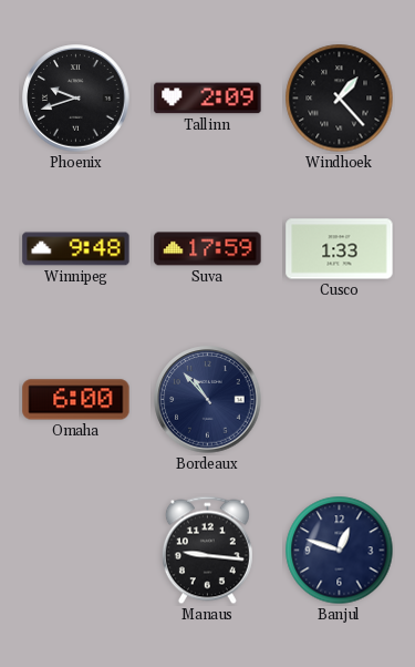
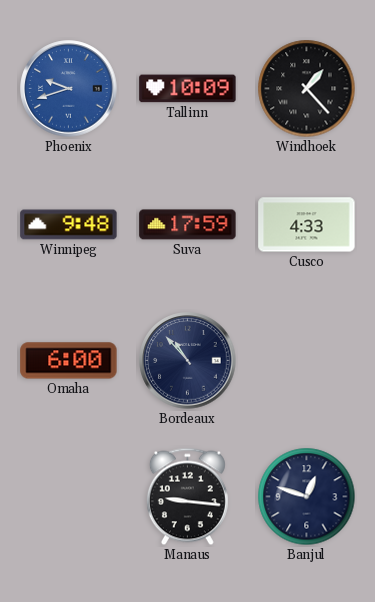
Phoenix dial: black -> blue
Tallinn: 2:09 -> 10:09
Cusco: 1:33 -> 4:33
